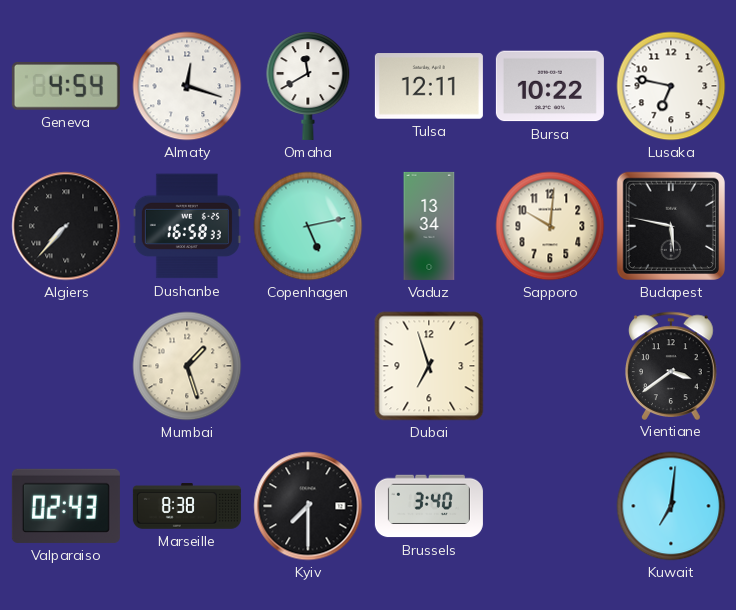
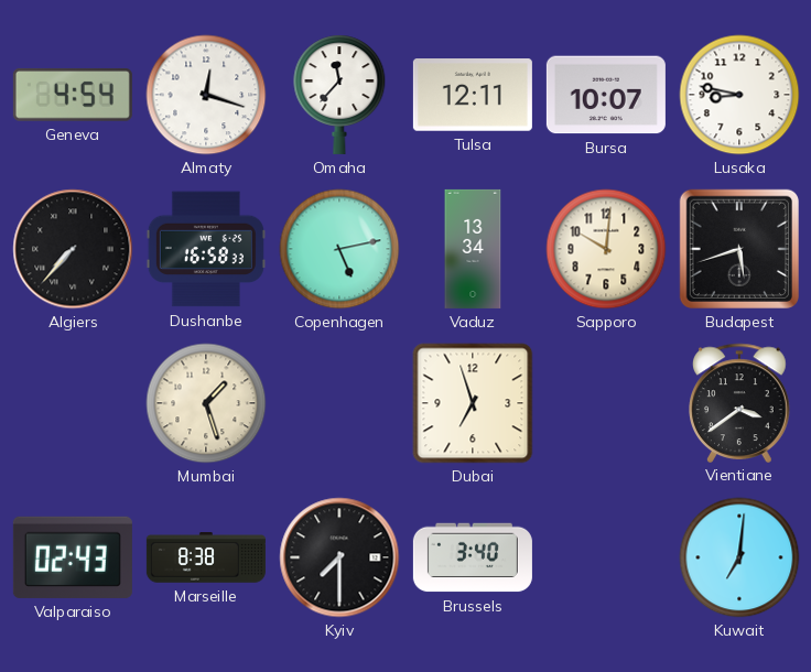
Omaha: 11:40 -> 11:37
Bursa: 10:22 -> 10:07
Lusaka: 6:47 -> 8:47
Budapest: 5:47 -> 5:42
